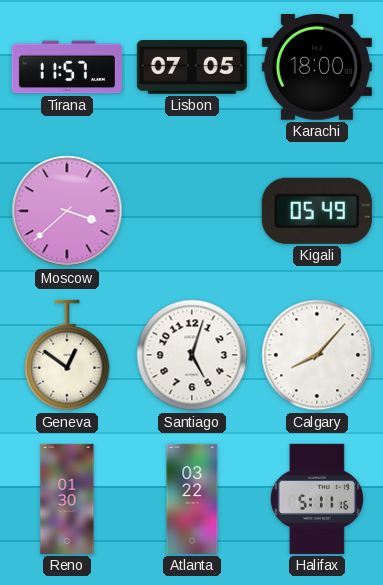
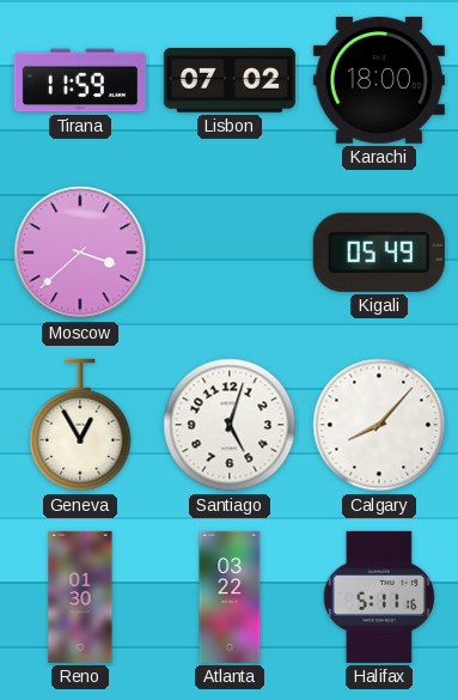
Tirana: 11:57 -> 11:59
Lisbon: 07:05 -> 07:02
Geneva: 12:51 -> 12:55
